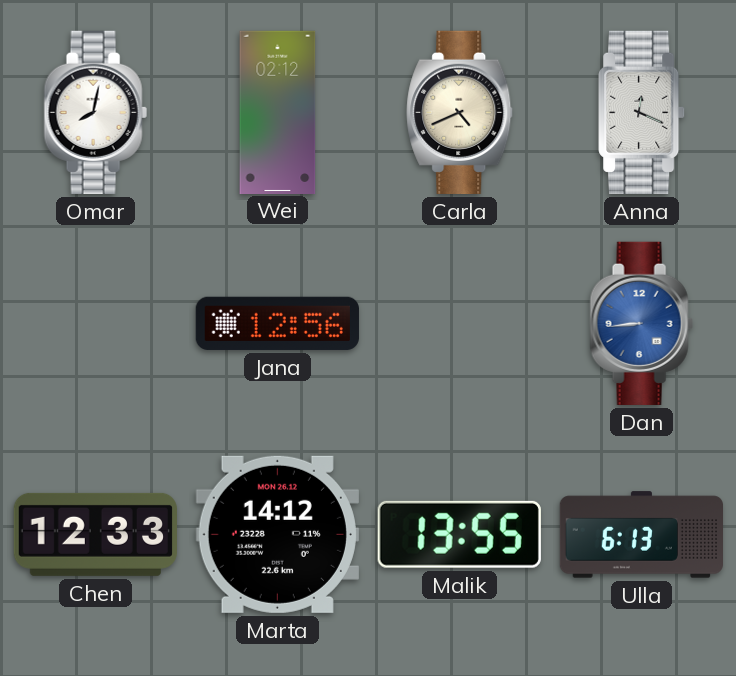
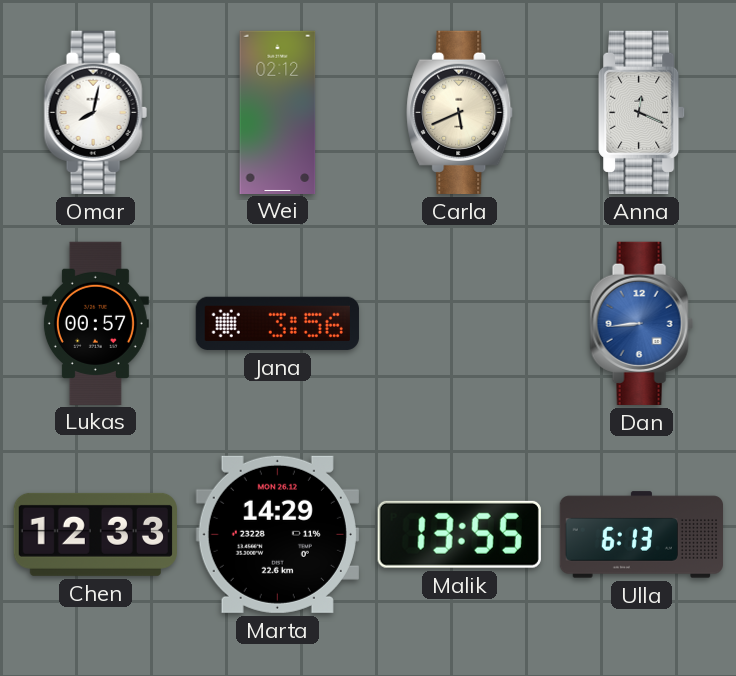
Carla: 4:41 -> 5:41
Lukas: none -> 00:57
Jana: 12:56 -> 3:56
Marta: 14:12 -> 14:29
